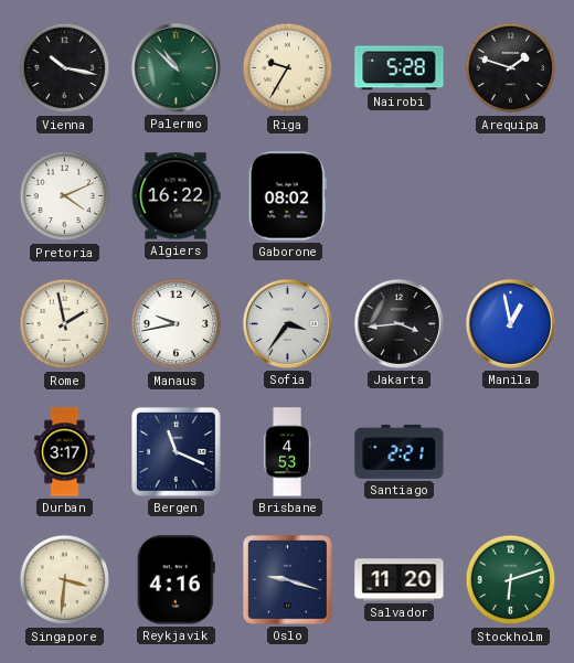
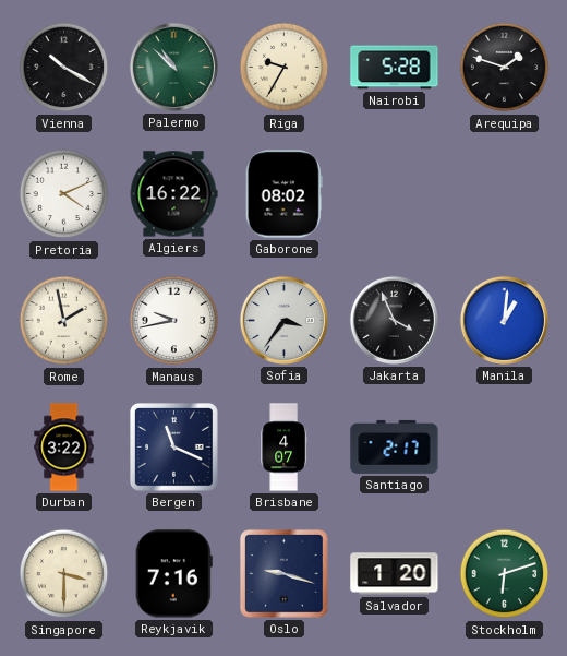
Vienna: 10:17 -> 10:20
Jakarta: 3:44 -> 3:56
Manila: 12:58 -> 1:01
Durban: 3:17 -> 3:22
Brisbane: 4:53 -> 4:07
Santiago: 2:21 -> 2:17
Singapore: 3:31 -> 3:30
Reykjavik: 4:16 -> 7:16
Salvador: 11:20 -> 1:20
